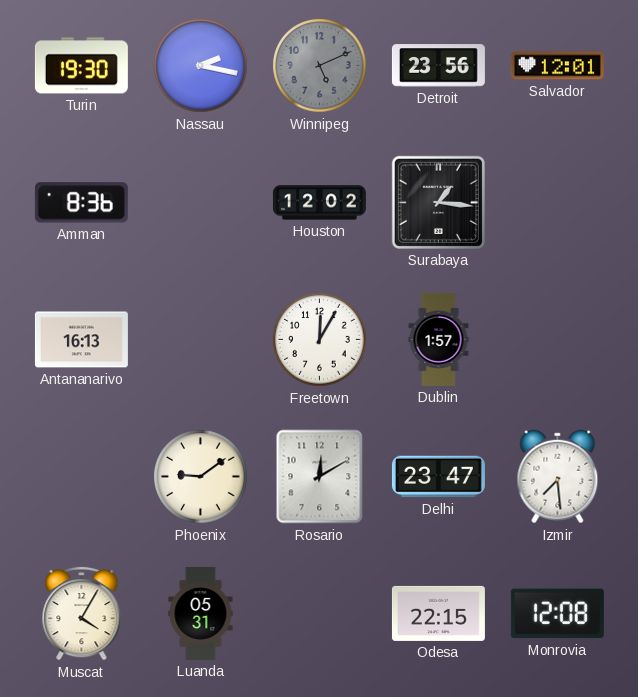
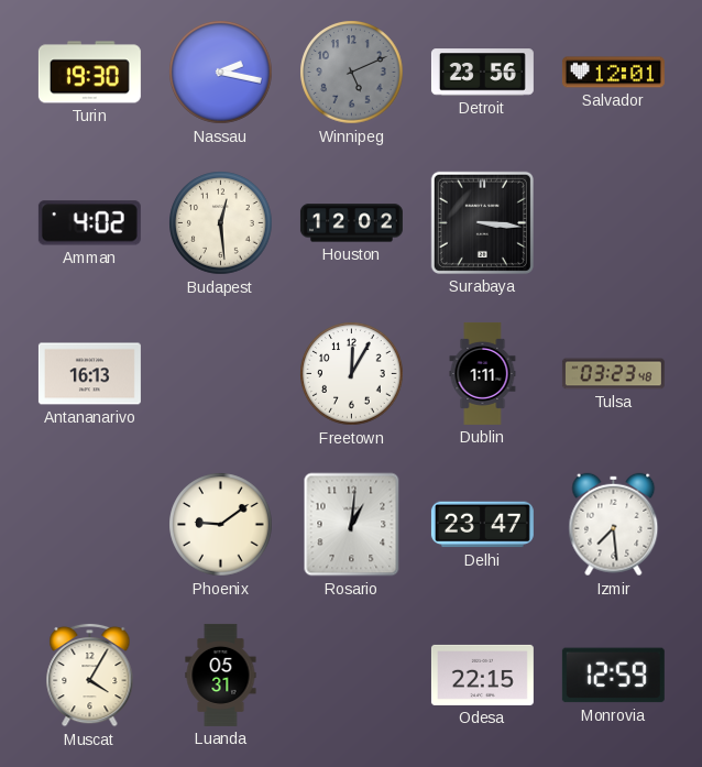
Amman: 8:36 -> 4:02
Budapest: none -> 12:29
Surabaya: 1:16 -> 3:16
Dublin: 1:57 -> 1:11
Tulsa: none -> 03:23
Rosario: 12:10 -> 1:01
Monrovia: 12:08 -> 12:59
